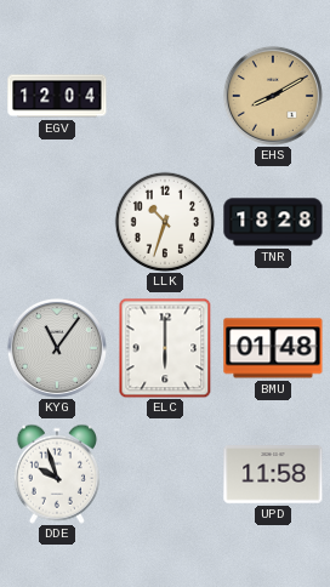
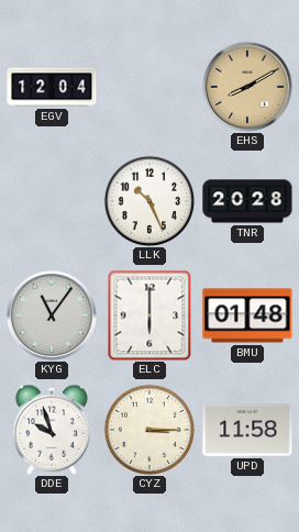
LLK: 10:33 -> 10:26
TNR: 18:28 -> 20:28
CYZ: none -> 3:15
